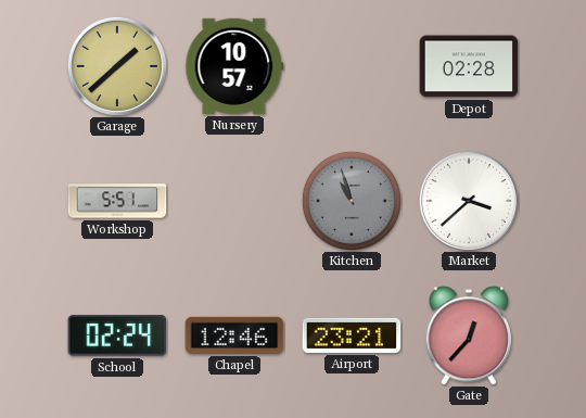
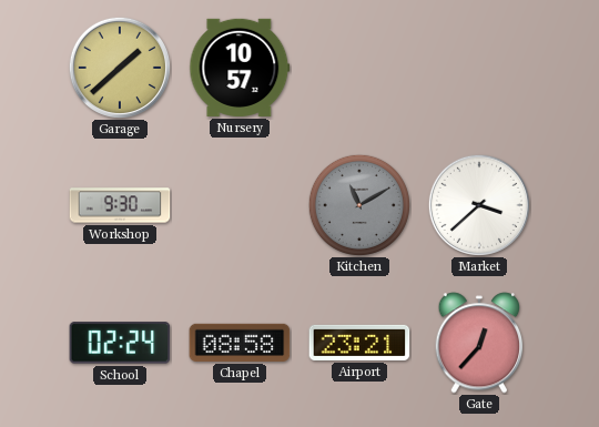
Depot: 02:28 -> none
Workshop: 5:51 -> 9:30
Kitchen: 10:57 -> 11:10
Chapel: 12:46 -> 08:58
